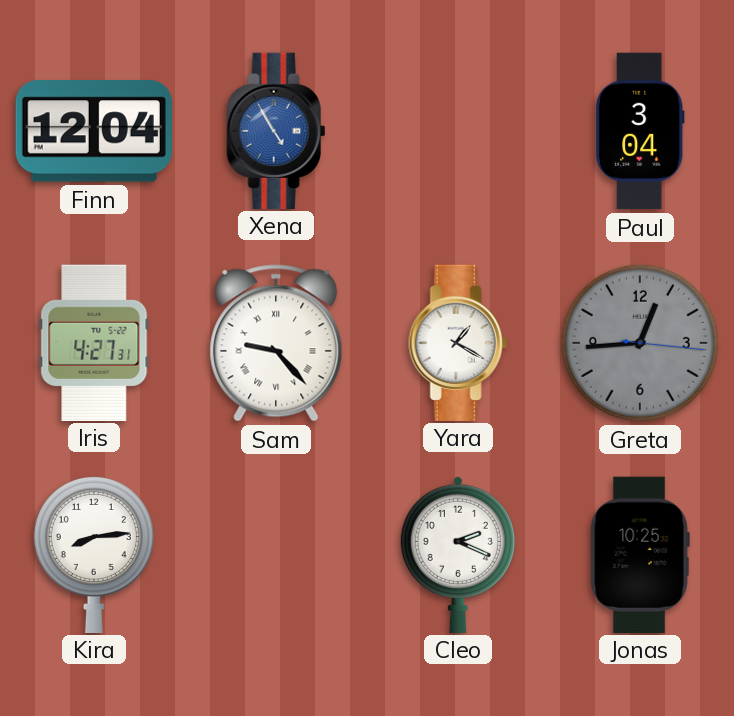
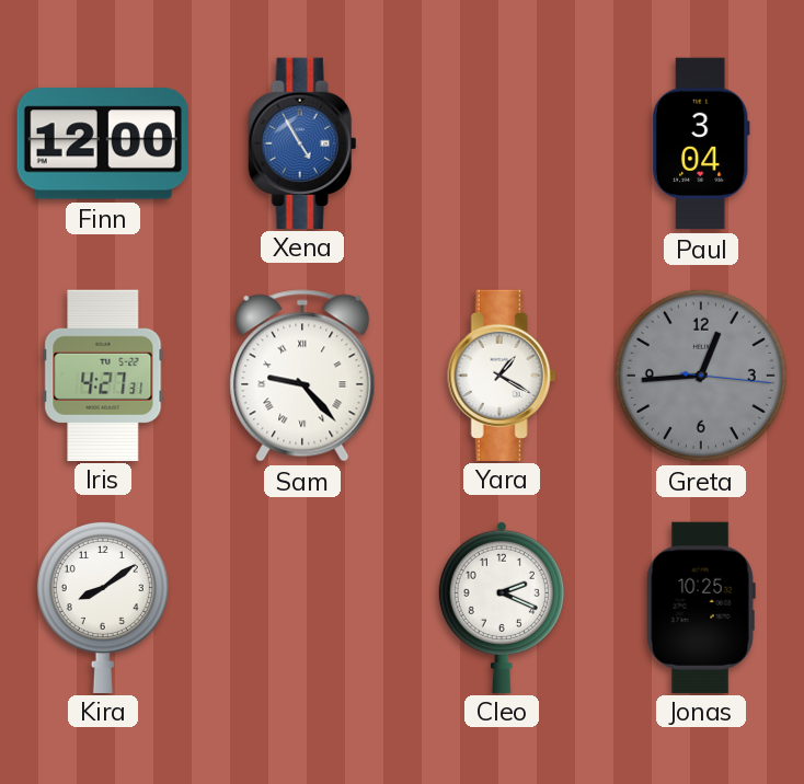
Finn: 12:04 -> 12:00
Kira: 8:14 -> 8:09
